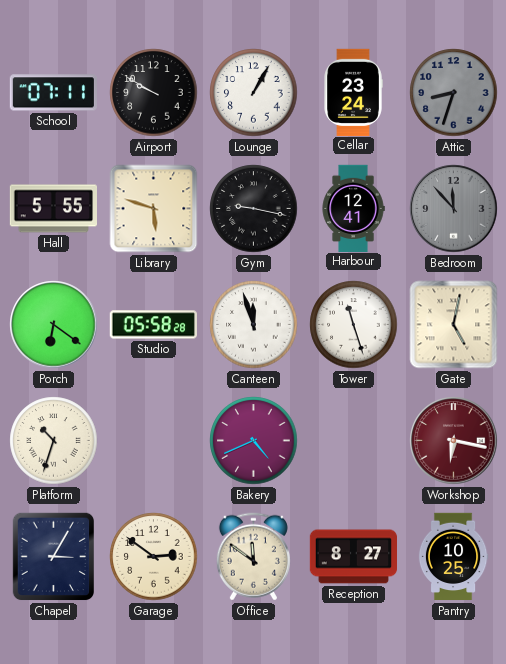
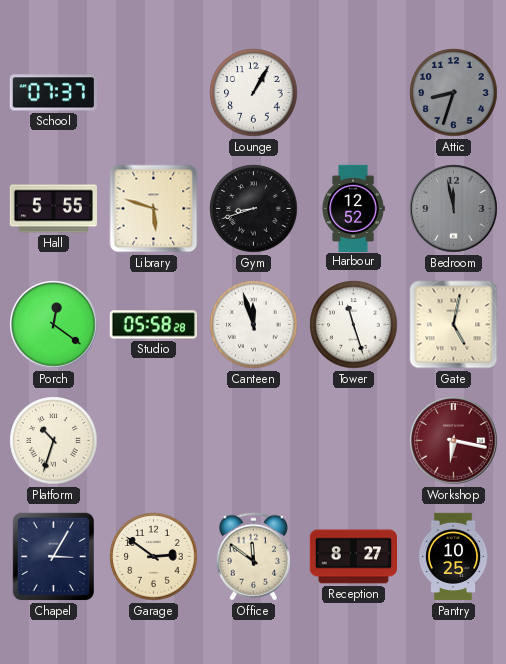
School: 07:11 -> 07:37
Airport: 9:50 -> none
Cellar: 23:24 -> none
Gym: 9:17 -> 8:42
Harbour: 12:41 -> 12:52
Bedroom: 11:53 -> 11:58
Porch: 6:21 -> 12:21
Bakery: 4:41 -> none
